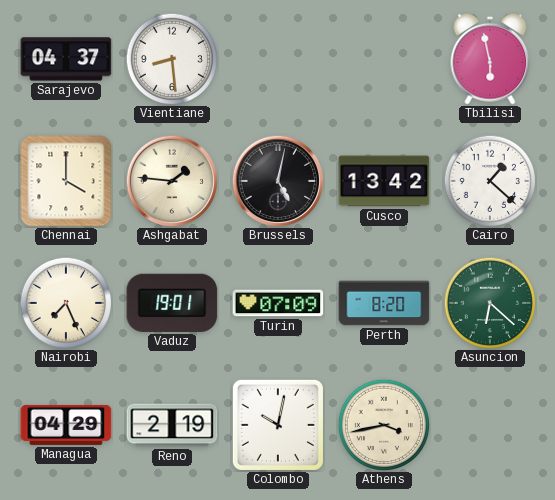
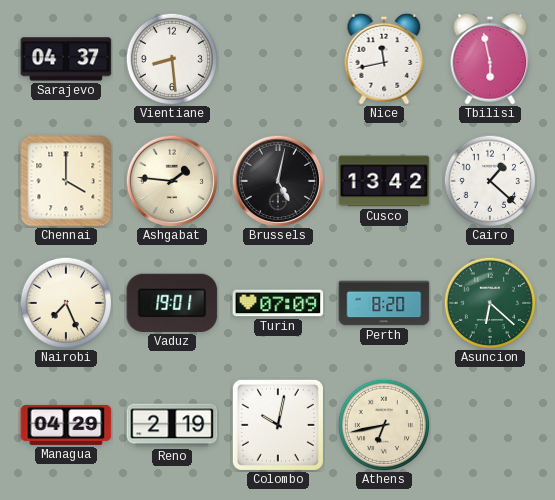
Nice: none -> 11:43
Athens: 3:43 -> 6:43
